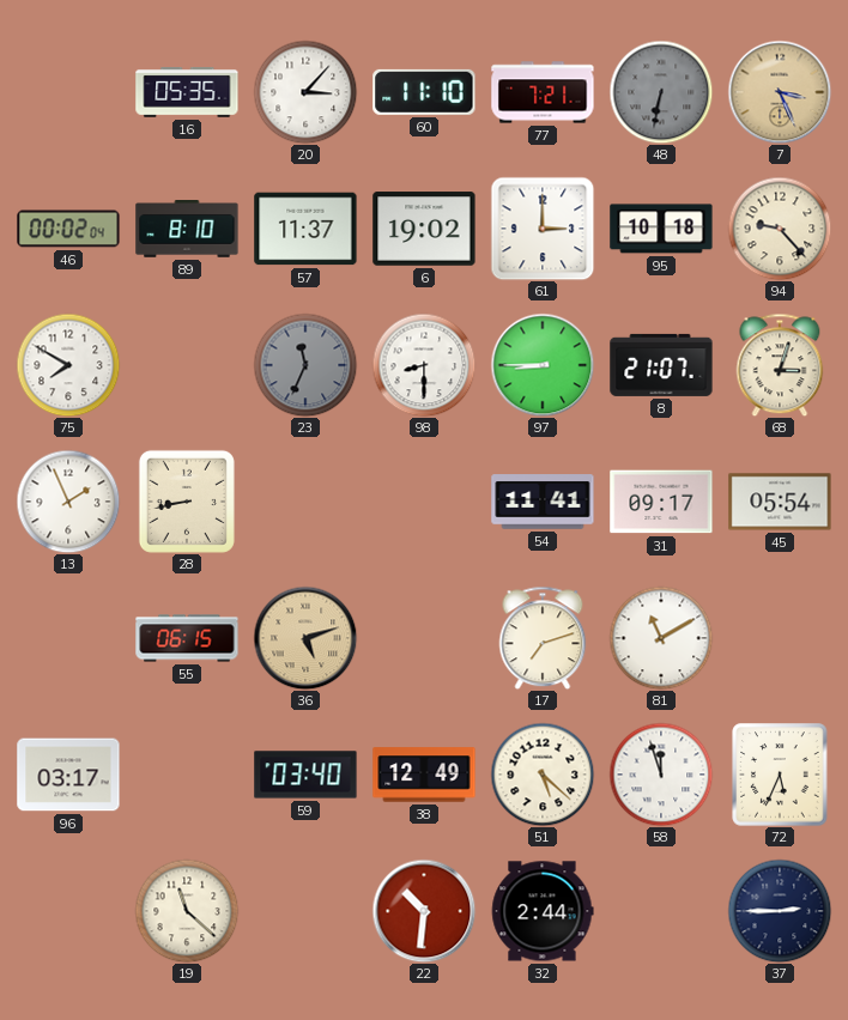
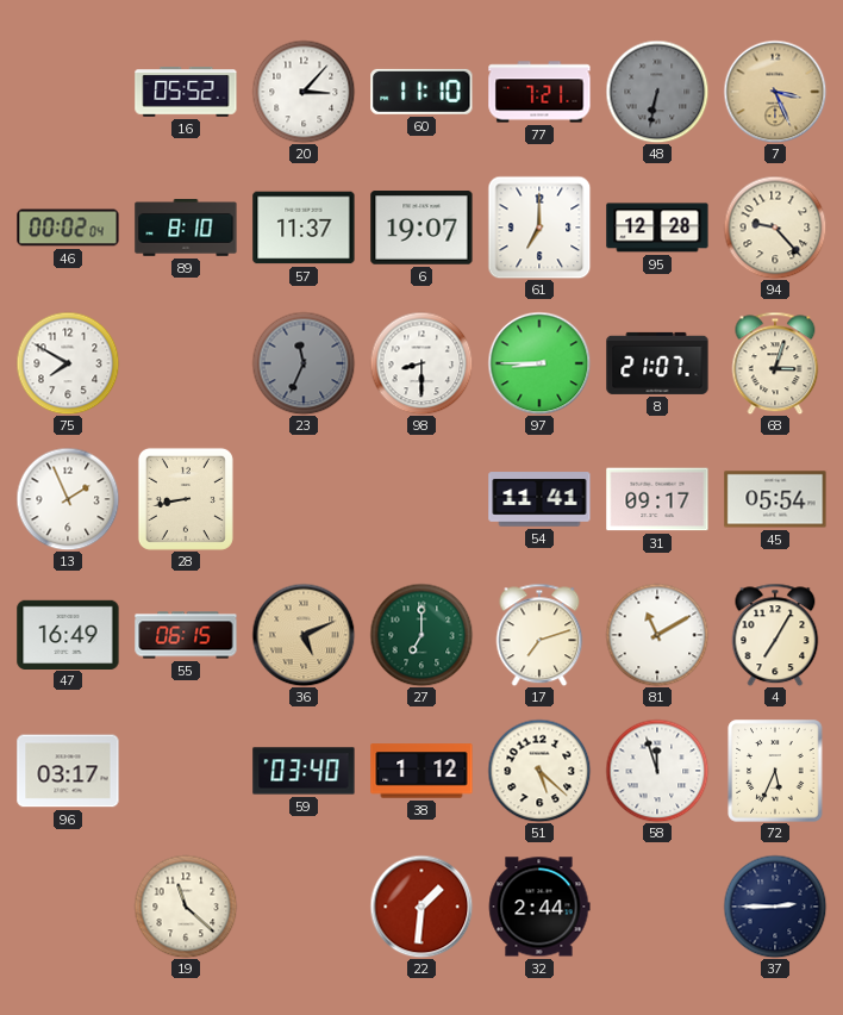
16: 05:35 -> 05:52
6: 19:02 -> 19:07
61: 3:00 -> 7:00
95: 10:18 -> 12:28
47: none -> 16:49
36: 5:12 -> 5:11
27: none -> 7:00
4: none -> 7:05
38: 12:49 -> 1:12
22: 10:31 -> 1:31
